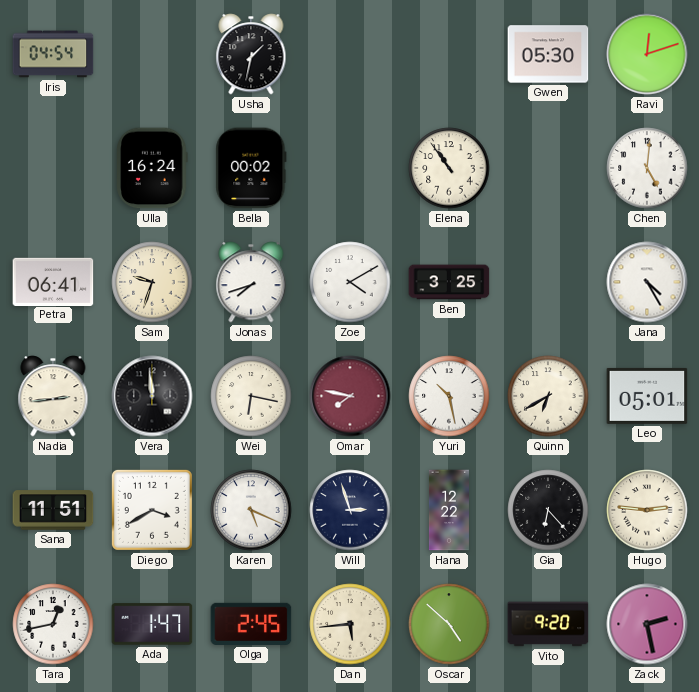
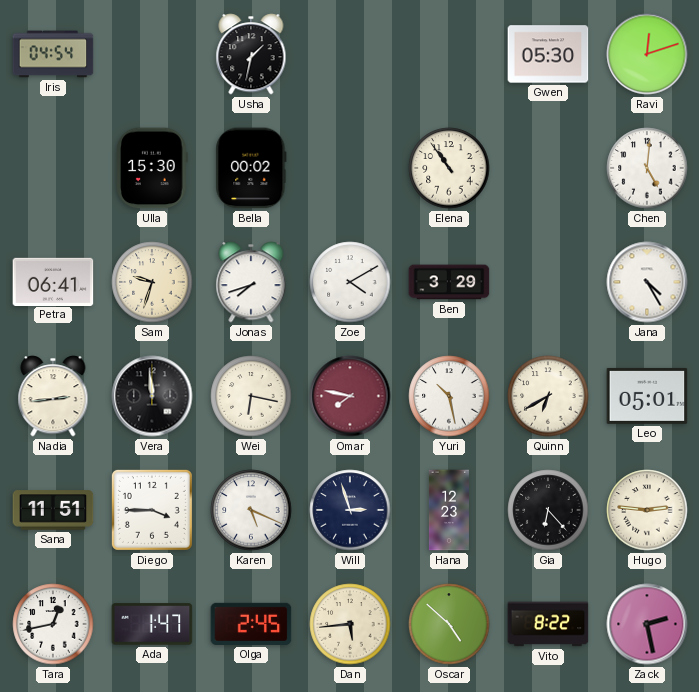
Ulla: 16:24 -> 15:30
Ben: 3:25 -> 3:29
Diego: 3:40 -> 3:45
Hana: 12:22 -> 12:23
Vito: 9:20 -> 8:22
